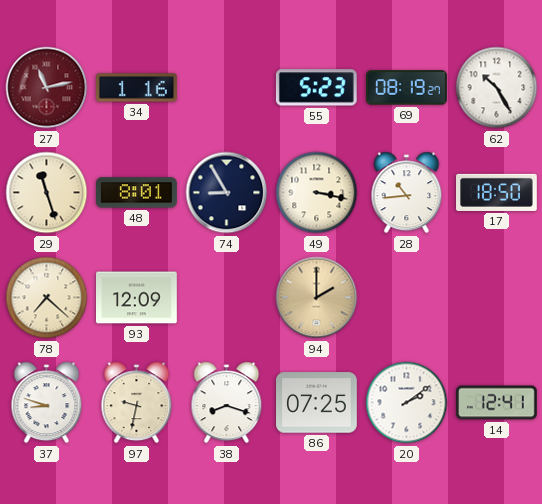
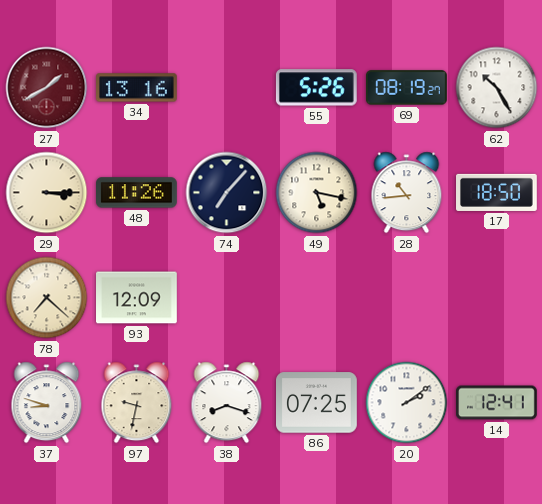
27: 11:13 -> 1:40
34: 1:16 -> 13:16
55: 5:23 -> 5:26
29: 11:27 -> 3:15
48: 8:01 -> 11:26
74: 8:55 -> 7:07
49: 3:17 -> 5:17
94: 2:00 -> none
